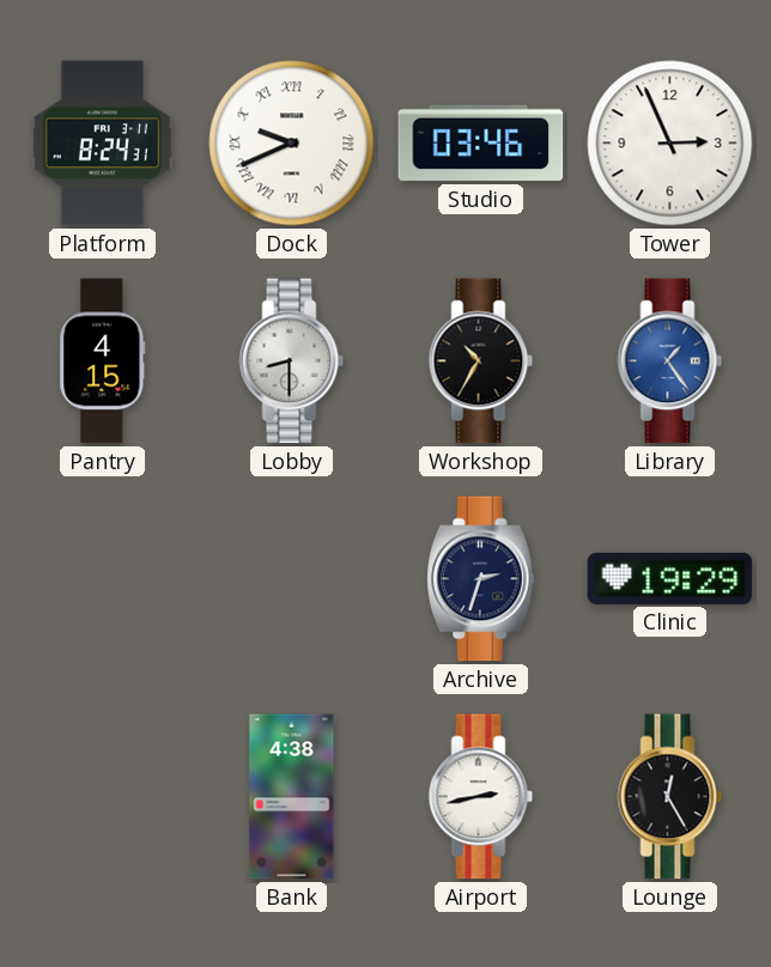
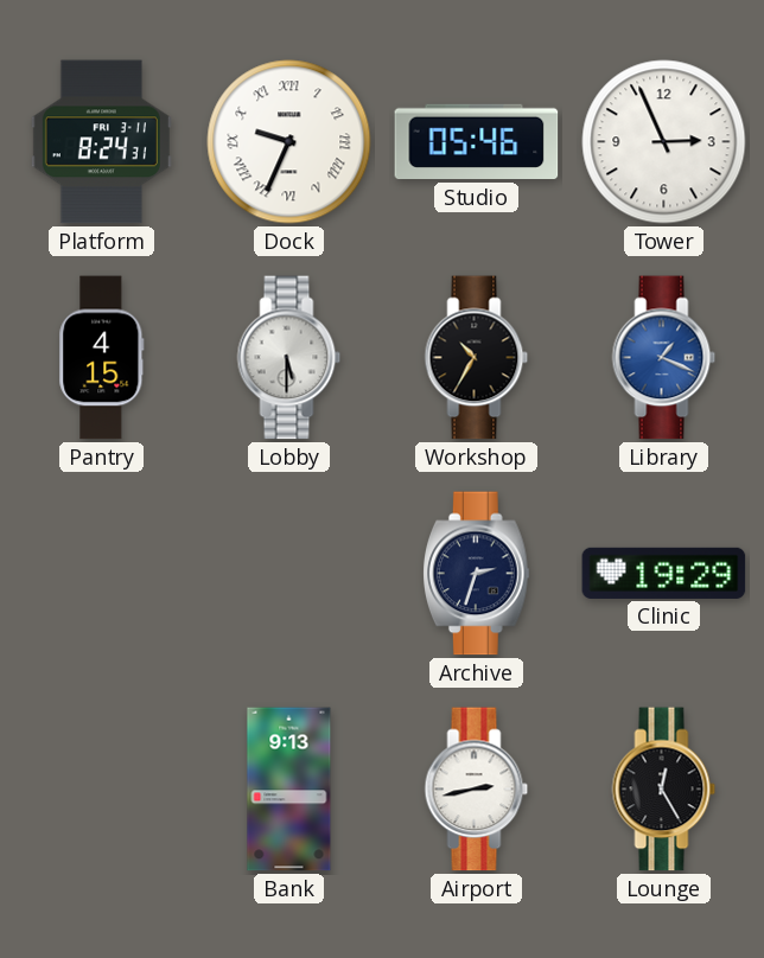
Dock: 9:41 -> 9:34
Studio: 03:46 -> 05:46
Lobby: 8:30 -> 5:30
Library: 1:24 -> 1:19
Bank: 4:38 -> 9:13
